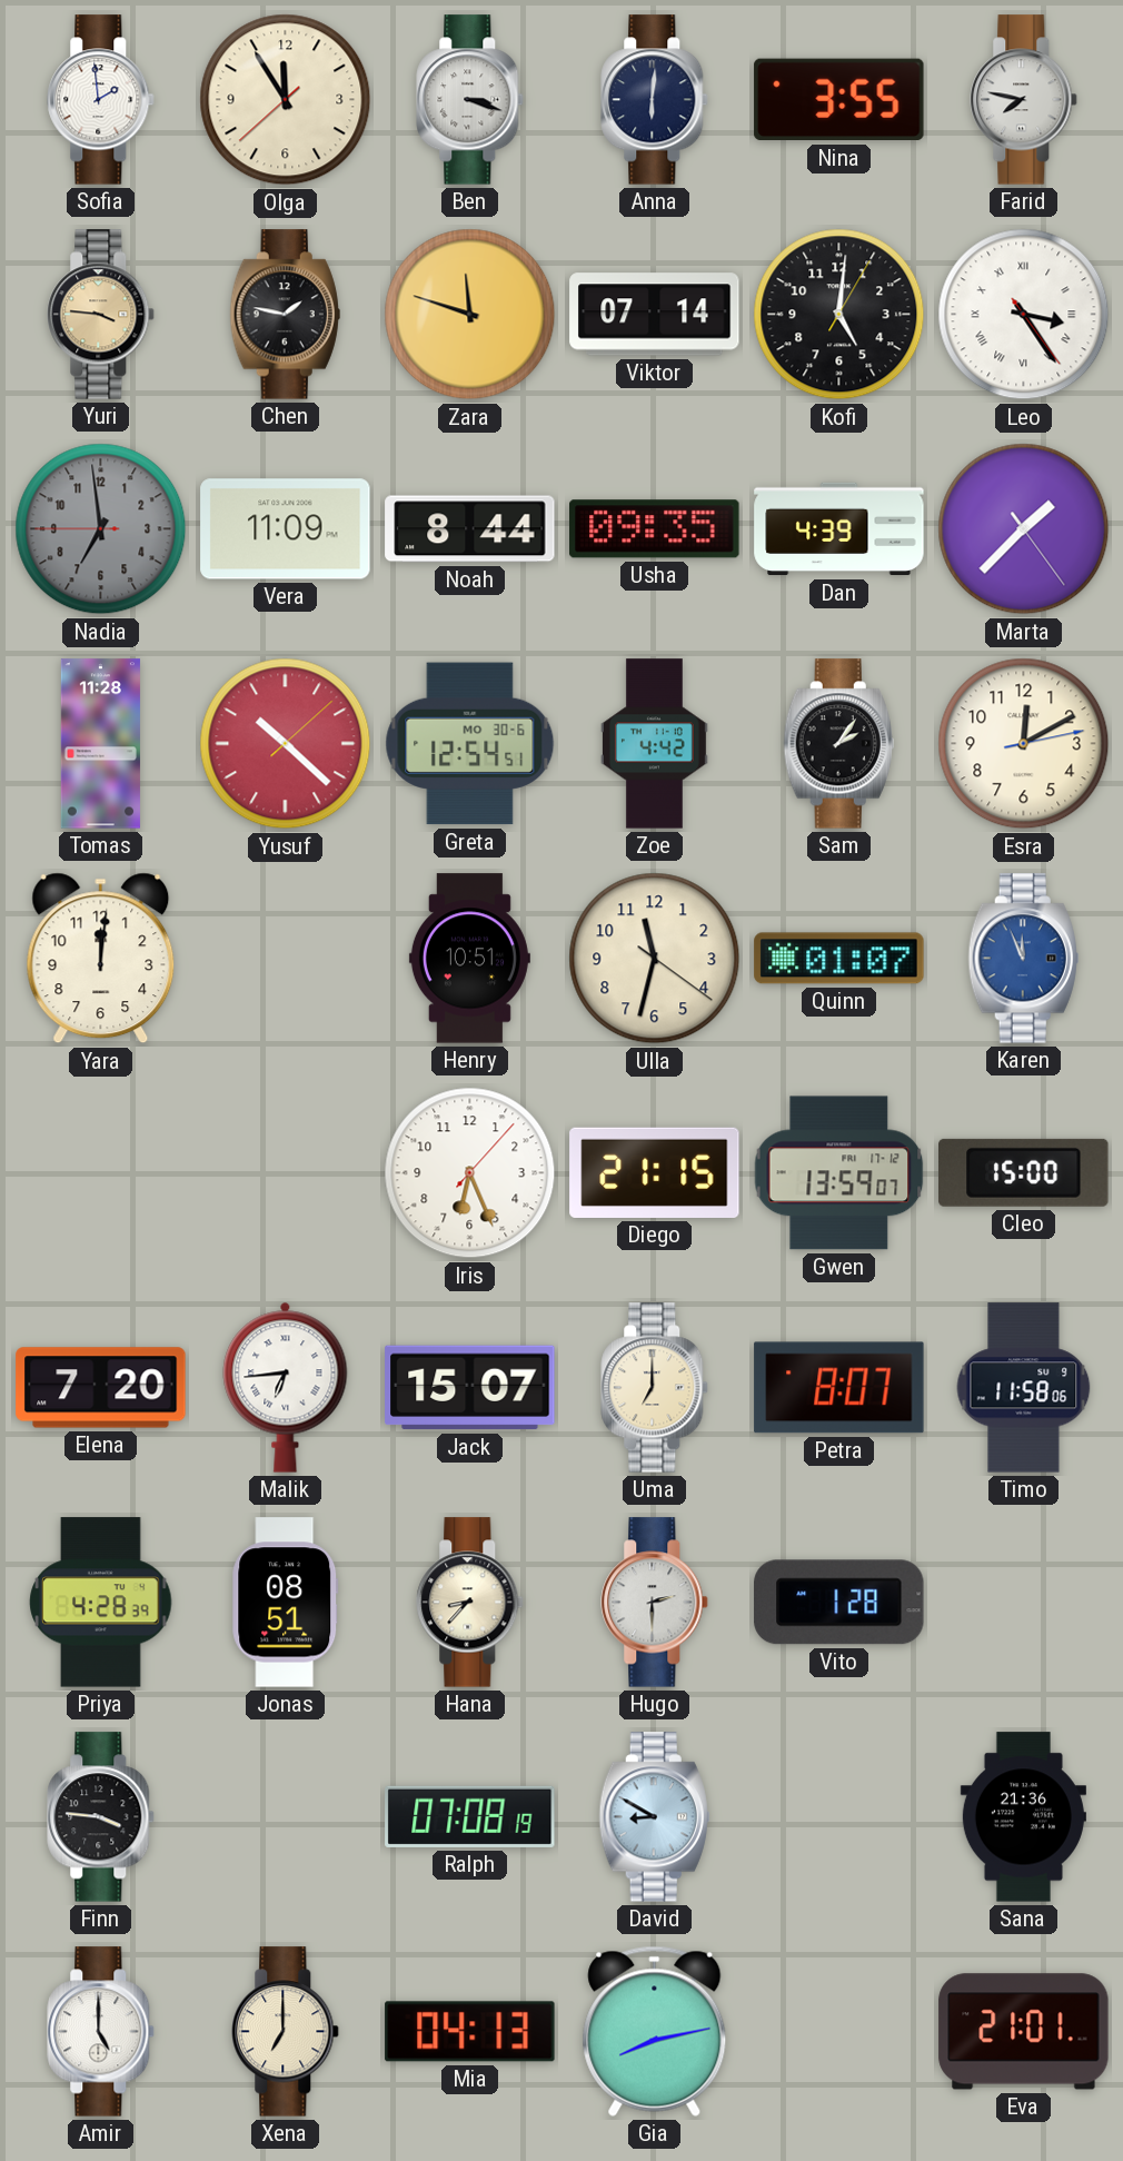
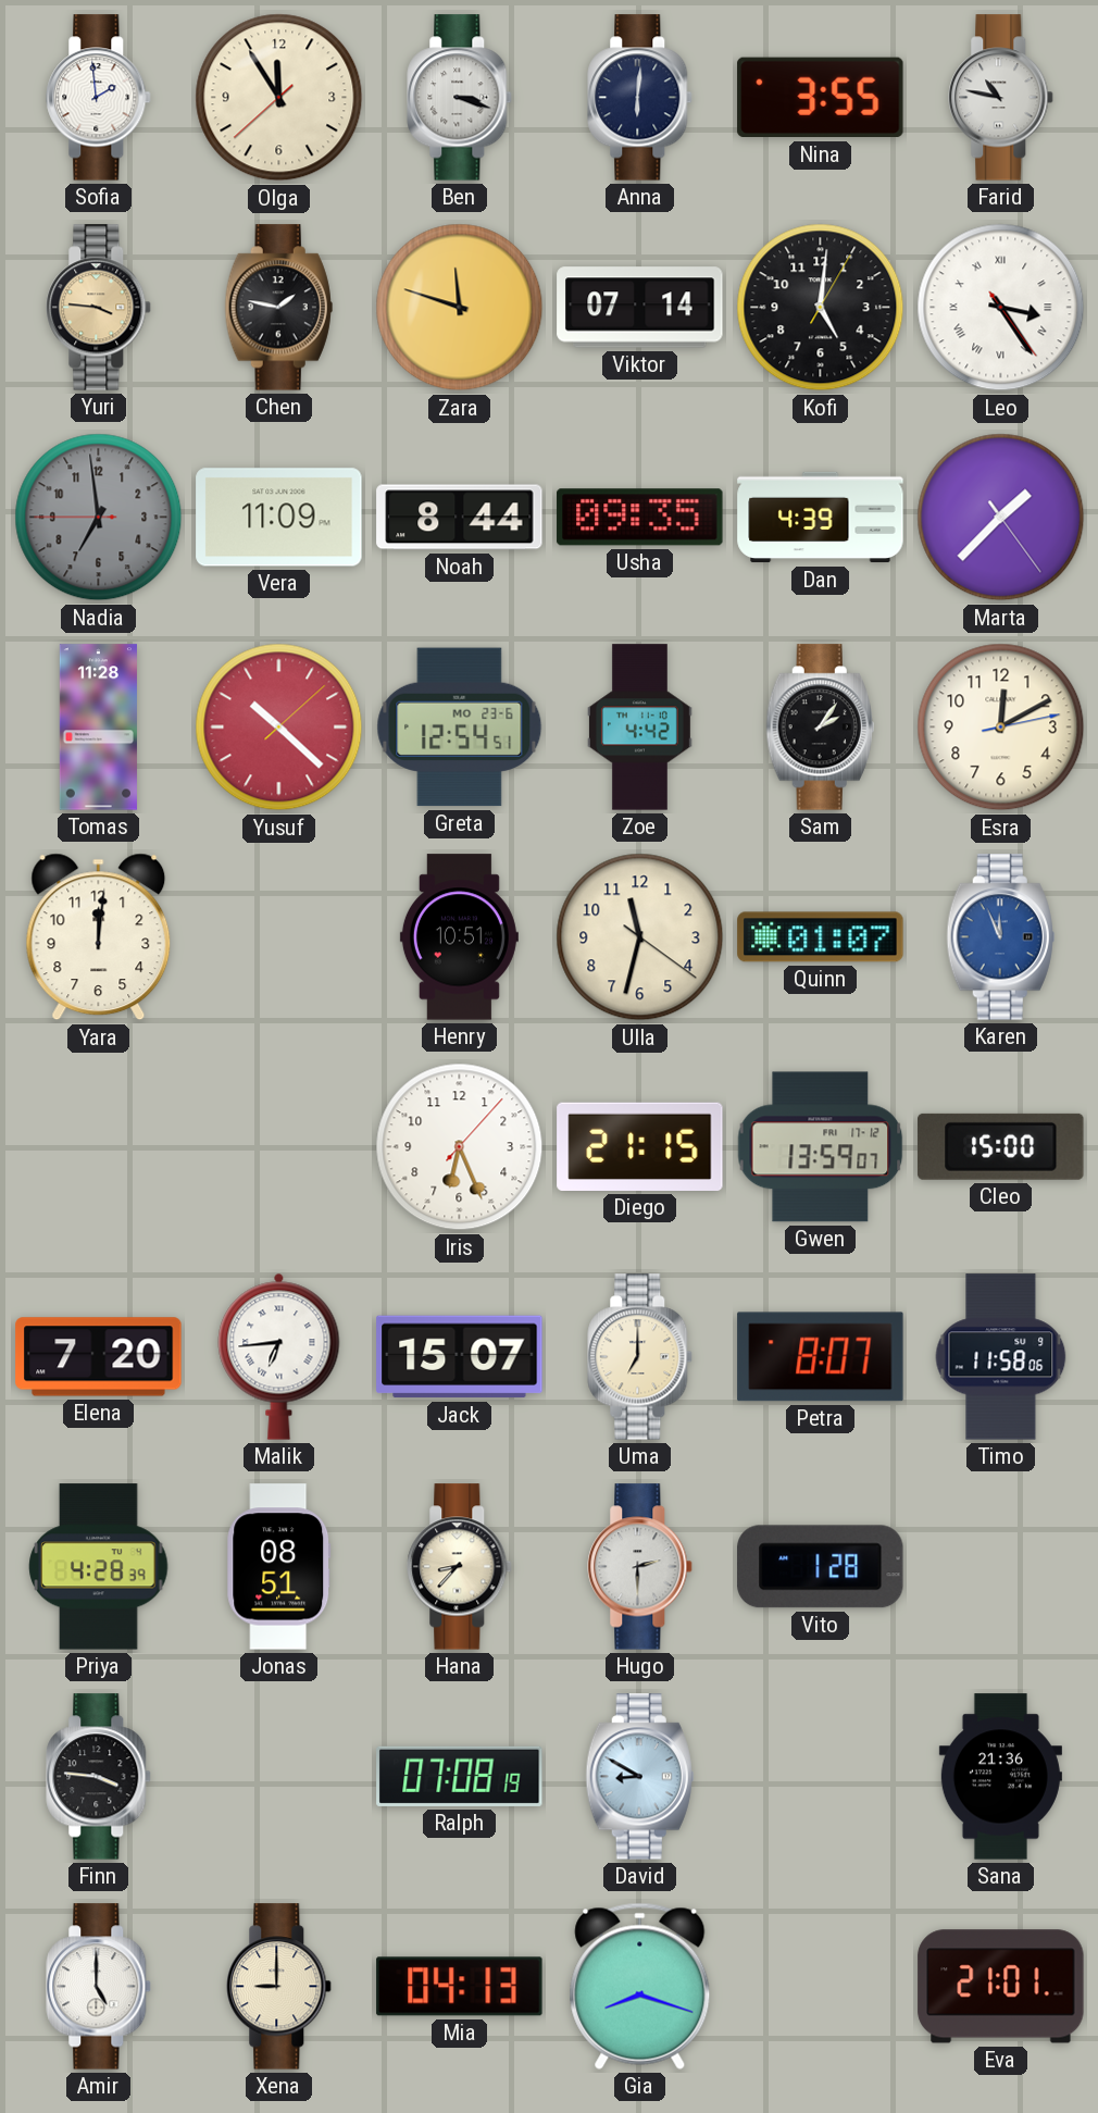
Farid: 7:47 -> 10:47
Greta date: MO 30-6 -> MO 23-6
Xena: 7:00 -> 9:00
Gia: 8:13 -> 8:18
